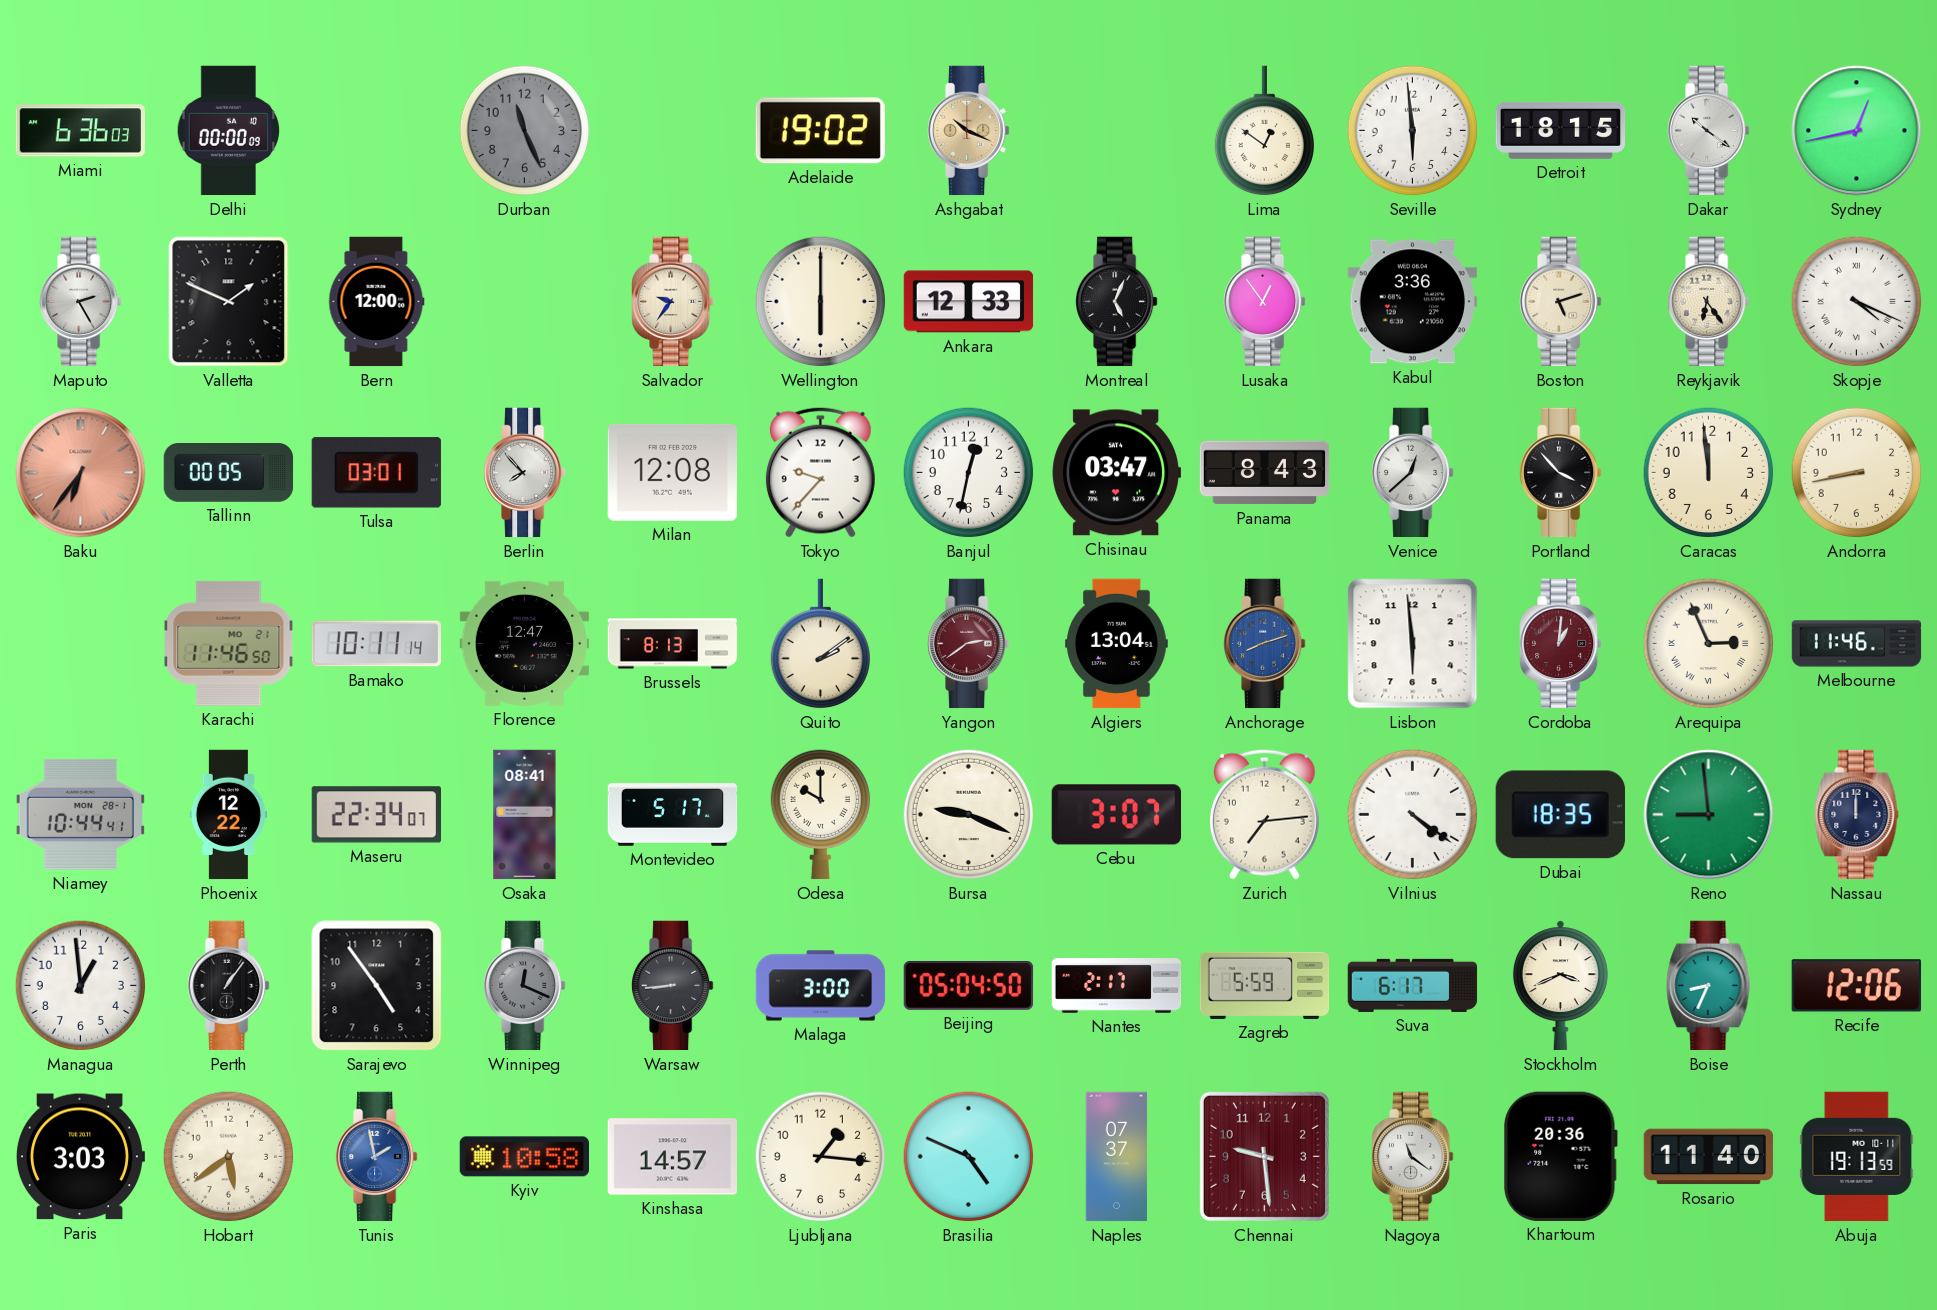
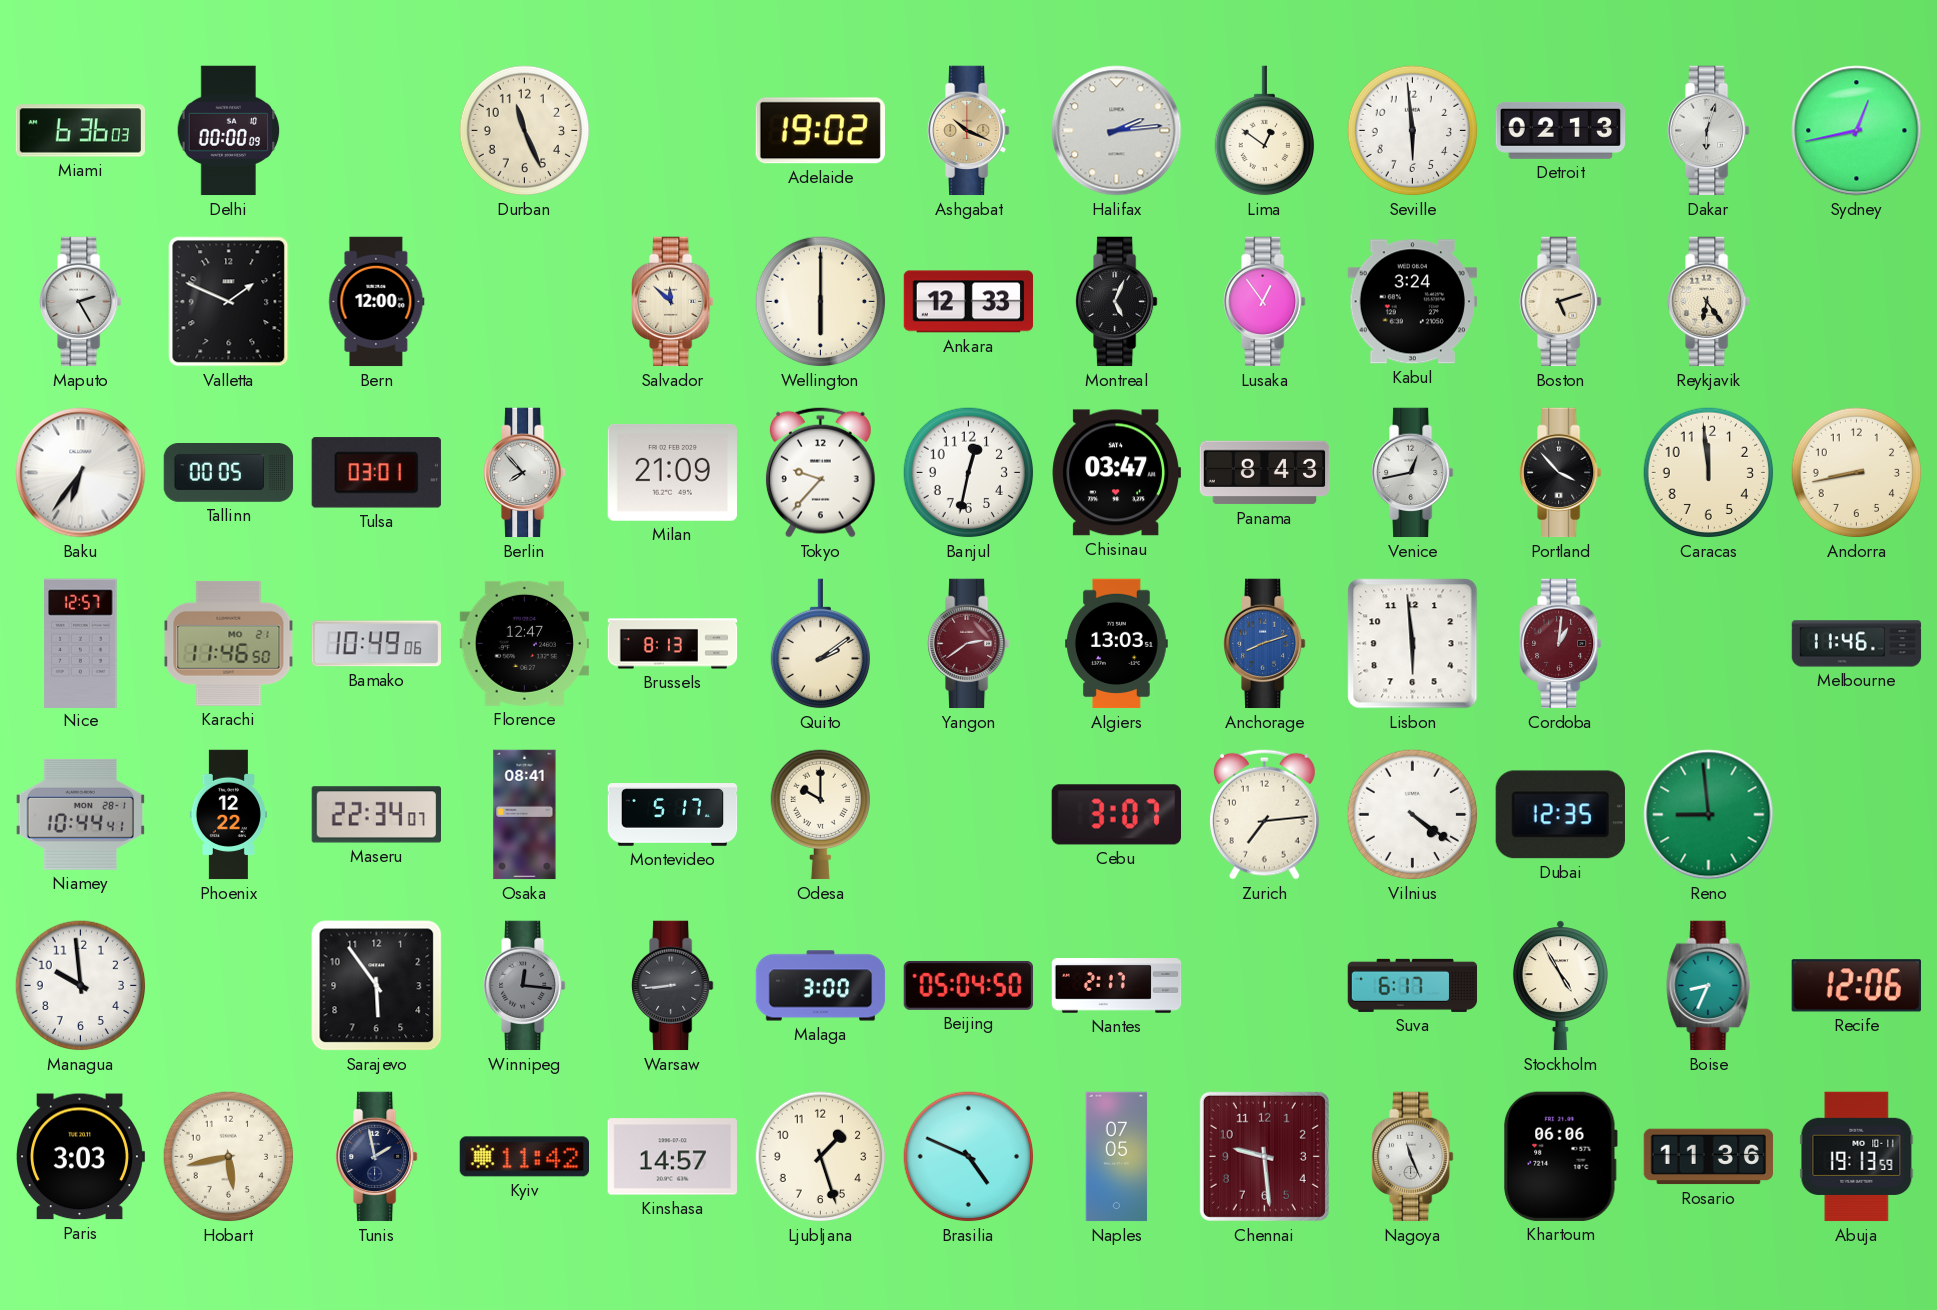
Durban dial: grey -> cream
Halifax: none -> 2:14
Detroit: 18:15 -> 02:13
Dakar: 10:21 -> 6:03
Salvador: 9:36 -> 11:52
Kabul: 3:36 -> 3:24
Skopje: 4:19 -> none
Baku dial: salmon -> white
Milan: 12:08 -> 21:09
Venice: 12:38 -> 12:43
Nice: none -> 12:57
Bamako: 10:11 -> 10:49
Algiers: 13:04 -> 13:03
Arequipa: 2:56 -> none
Bursa: 9:19 -> none
Dubai: 18:35 -> 12:35
Nassau: 12:00 -> none
Managua: 12:59 -> 9:59
Perth: 1:06 -> none
Sarajevo: 4:54 -> 5:54
Winnipeg: 12:19 -> 12:16
Zagreb: 5:59 -> none
Stockholm: 3:41 -> 4:55
Hobart: 5:39 -> 5:43
Tunis dial: blue -> navy
Kyiv: 10:58 -> 11:42
Ljubljana: 1:16 -> 1:27
Naples: 07:37 -> 07:05
Nagoya: 11:21 -> 11:26
Khartoum: 20:36 -> 06:06
Rosario: 11:40 -> 11:36
